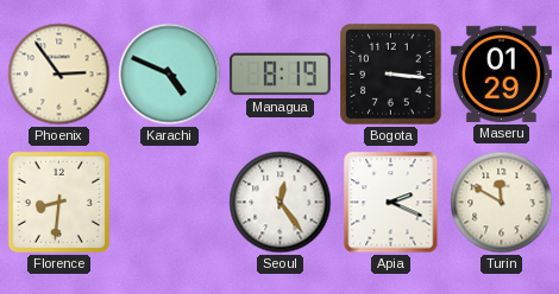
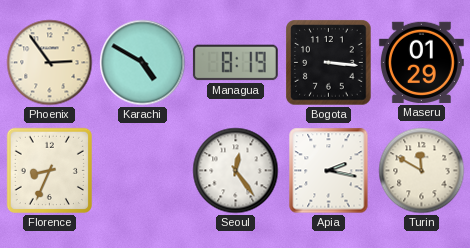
Karachi: 4:49 -> 4:50
Florence: 8:31 -> 8:34
Apia: 2:19 -> 2:17
